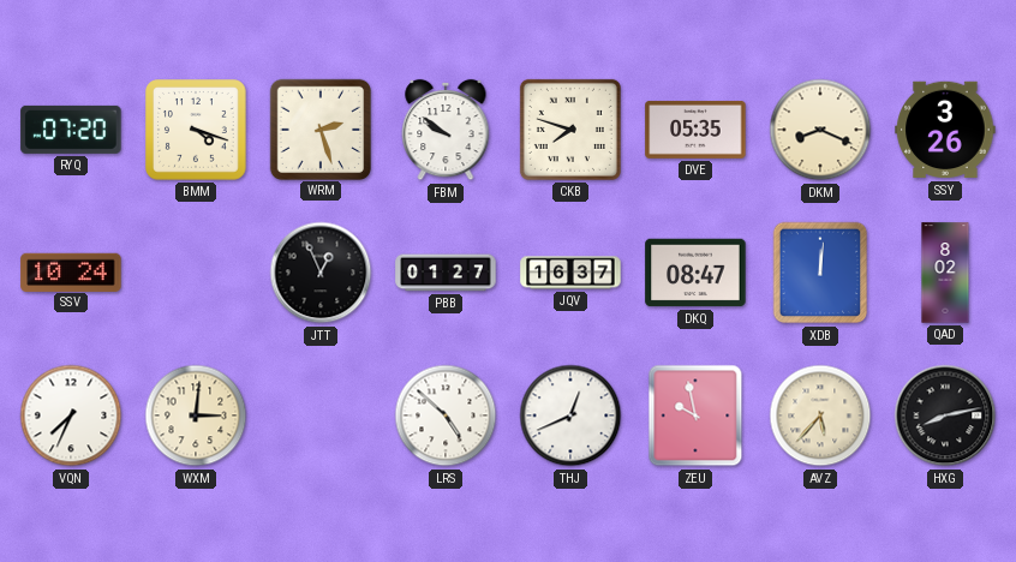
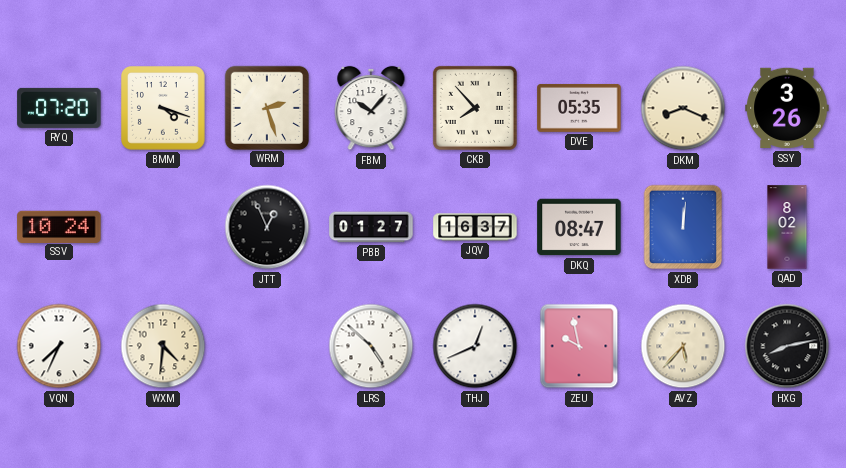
FBM: 9:51 -> 10:07
CKB: 7:48 -> 7:53
WXM: 3:01 -> 4:31
